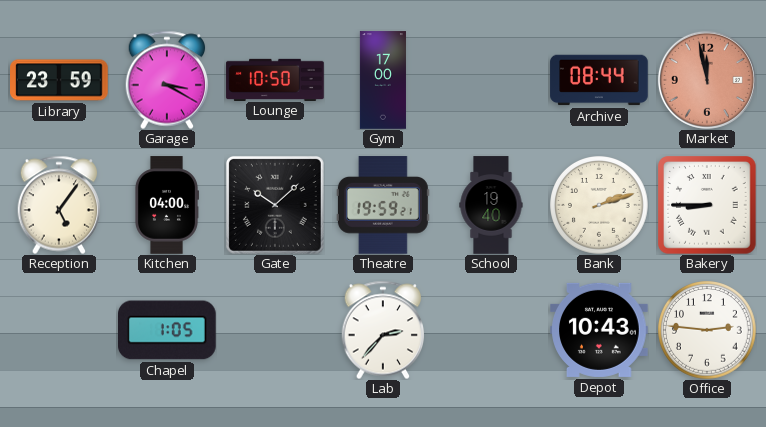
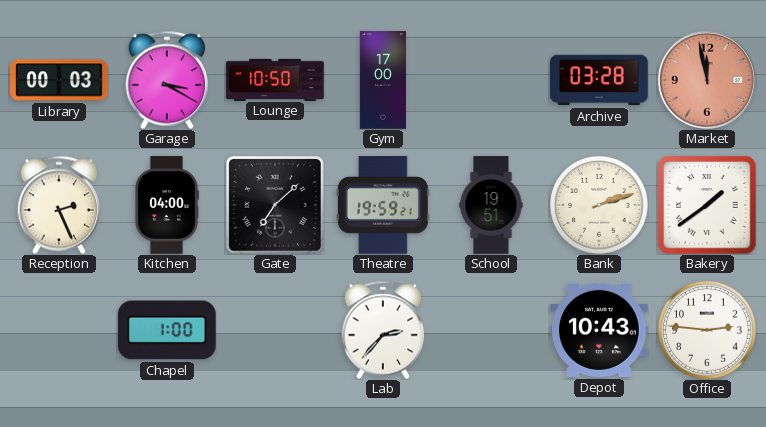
Library: 23:59 -> 00:03
Archive: 08:44 -> 03:28
Reception: 5:06 -> 2:26
Gate: 10:08 -> 7:08
School: 19:40 -> 19:51
Bakery: 8:45 -> 1:39
Chapel: 1:05 -> 1:00
